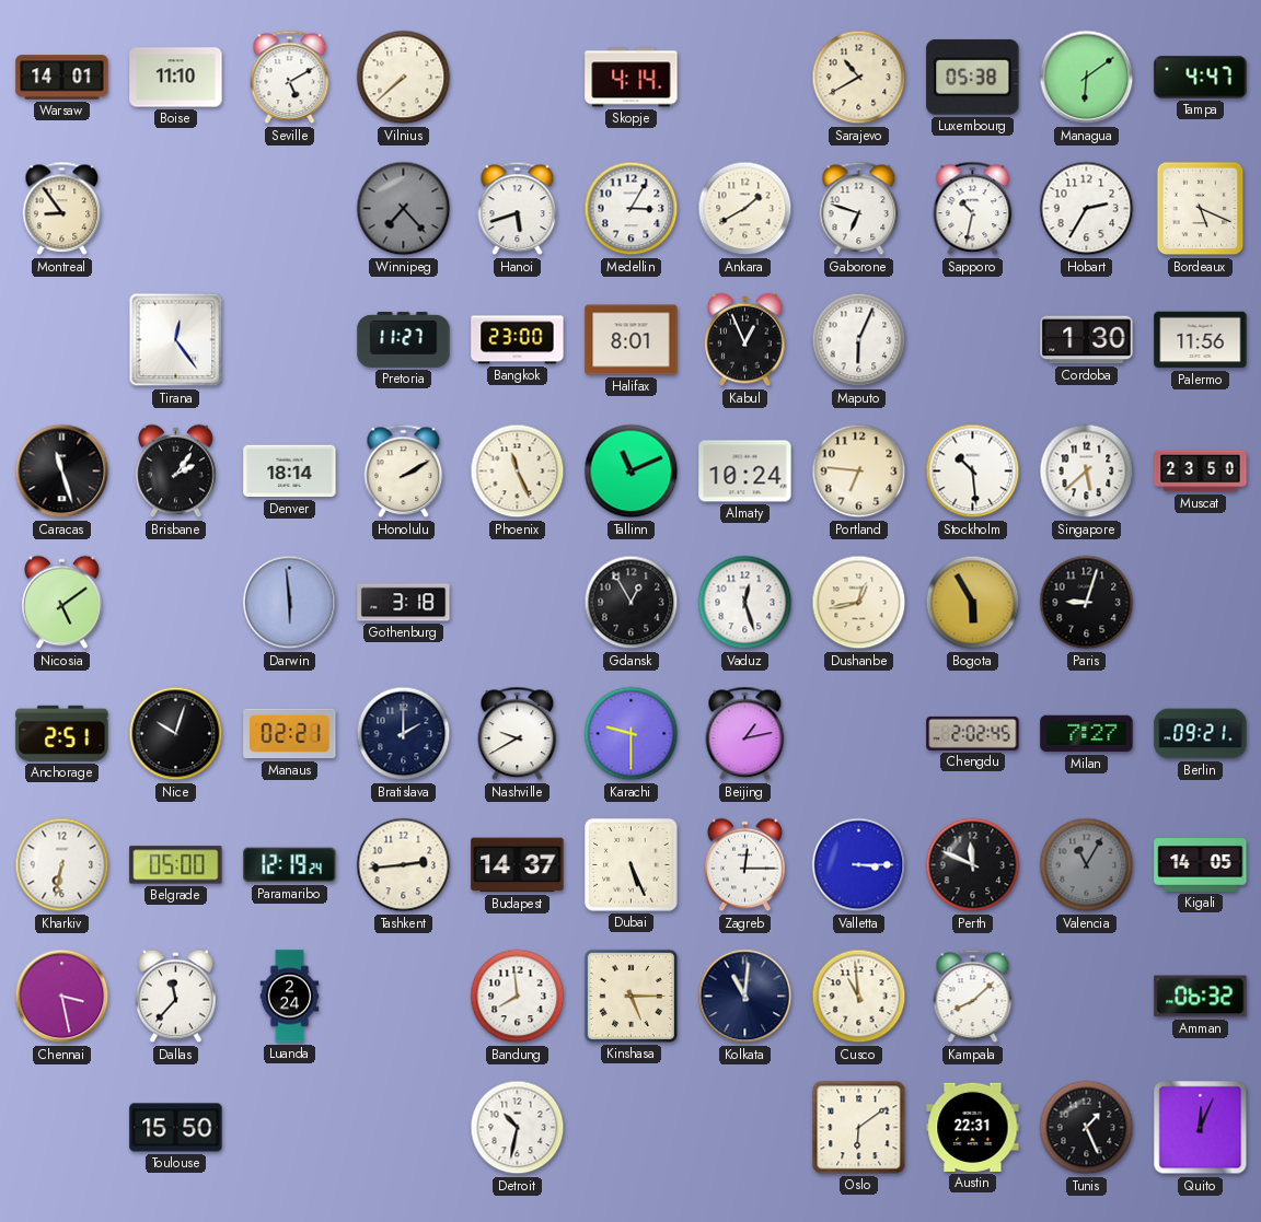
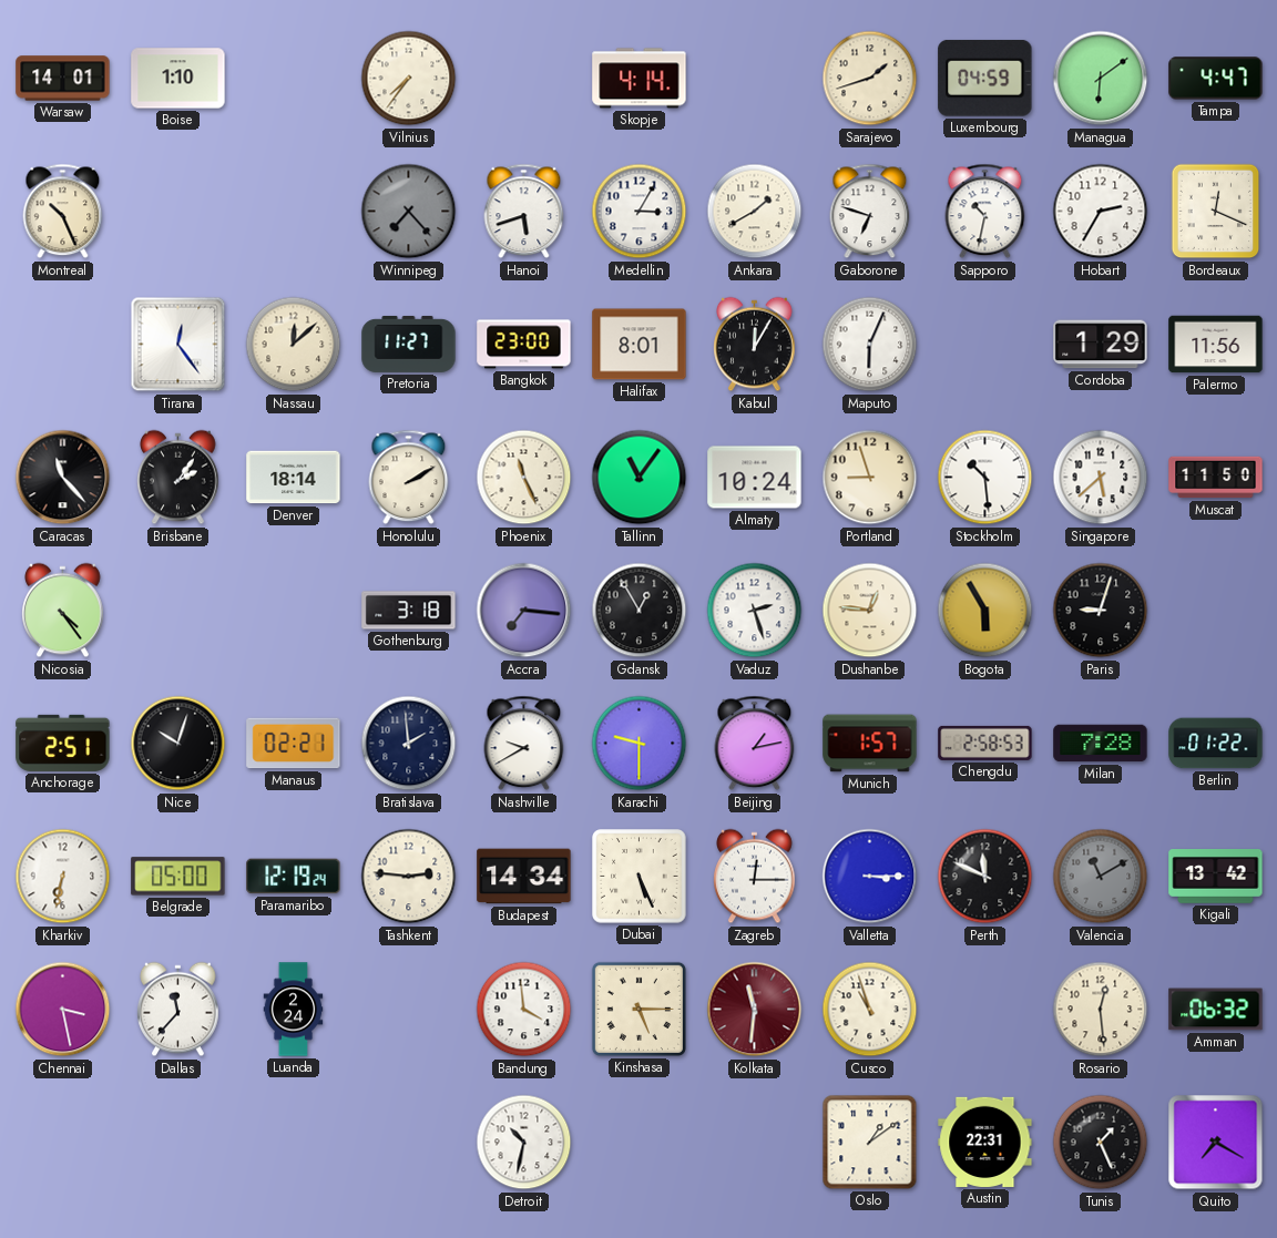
Boise: 11:10 -> 1:10
Seville: 5:10 -> none
Vilnius: 7:38 -> 7:36
Sarajevo: 10:40 -> 1:42
Luxembourg: 05:38 -> 04:59
Montreal: 8:54 -> 10:26
Bordeaux: 5:19 -> 12:19
Nassau: none -> 12:08
Kabul: 12:56 -> 12:05
Cordoba: 1:30 -> 1:29
Caracas: 11:27 -> 11:23
Tallinn: 11:11 -> 11:06
Portland: 6:46 -> 8:57
Muscat: 23:50 -> 11:50
Nicosia: 5:09 -> 4:24
Darwin: 5:59 -> none
Accra: none -> 7:16
Vaduz: 12:27 -> 2:27
Dushanbe: 12:43 -> 12:46
Bratislava: 2:00 -> 1:59
Munich: none -> 1:57
Chengdu: 2:02 -> 2:58
Milan: 7:27 -> 7:28
Berlin: 09:21 -> 01:22
Tashkent: 2:44 -> 2:46
Budapest: 14:37 -> 14:34
Valencia: 11:05 -> 11:10
Kigali: 14:05 -> 13:42
Bandung: 7:59 -> 3:59
Kolkata: 11:01 -> 11:31
Kolkata dial: navy -> burgundy
Cusco: 10:59 -> 10:57
Kampala: 8:08 -> none
Rosario: none -> 12:29
Toulouse: 15:50 -> none
Oslo: 6:09 -> 1:09
Quito: 12:04 -> 7:20
